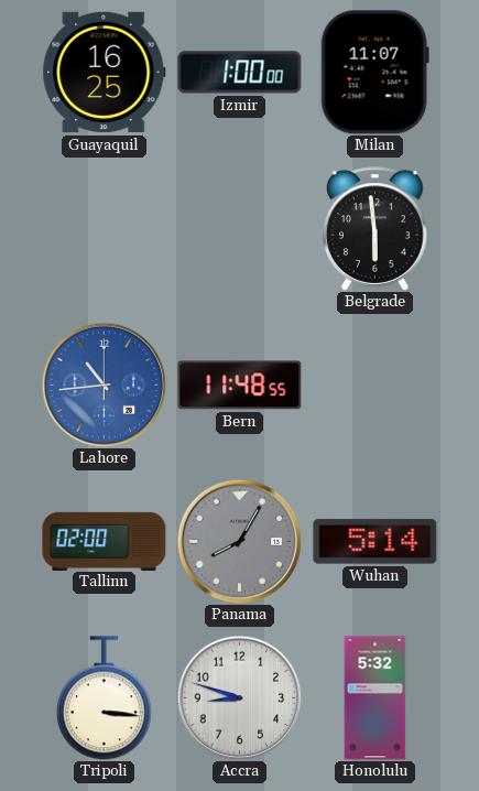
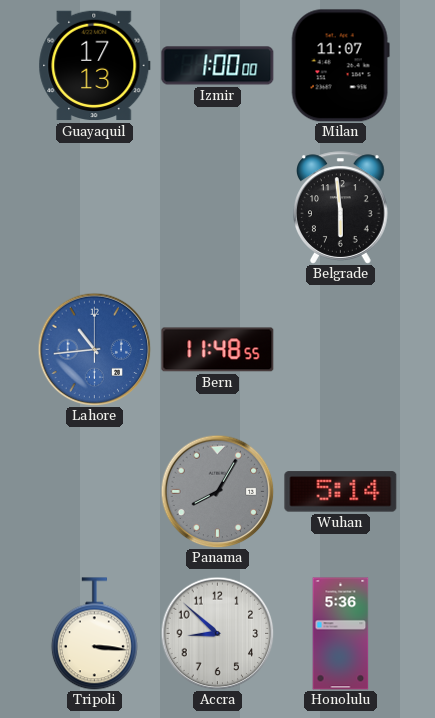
Guayaquil: 16:25 -> 17:13
Tallinn: 02:00 -> none
Accra: 8:48 -> 8:52
Honolulu: 5:32 -> 5:36
